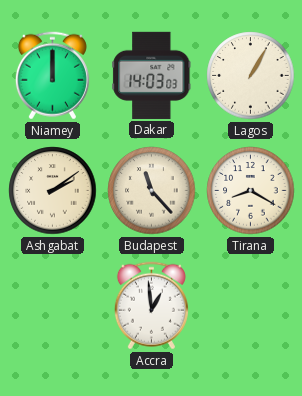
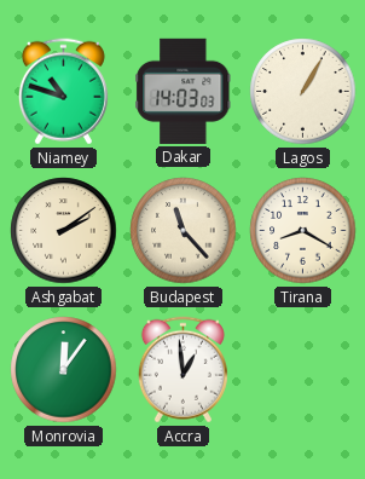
Niamey: 12:00 -> 10:48
Monrovia: none -> 12:06
